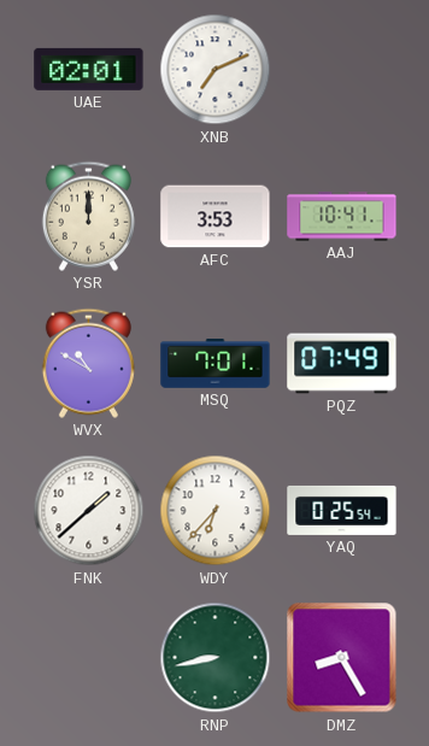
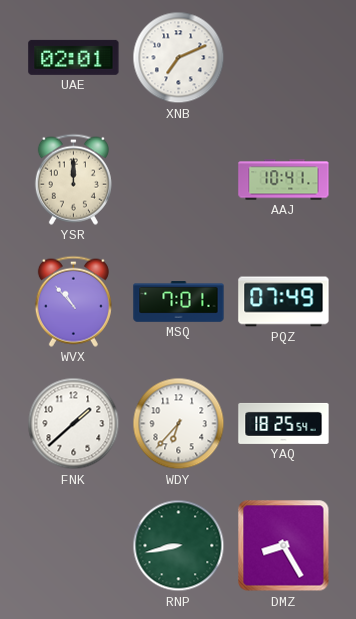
AFC: 3:53 -> none
WVX: 10:50 -> 10:53
YAQ: 0:25 -> 18:25
